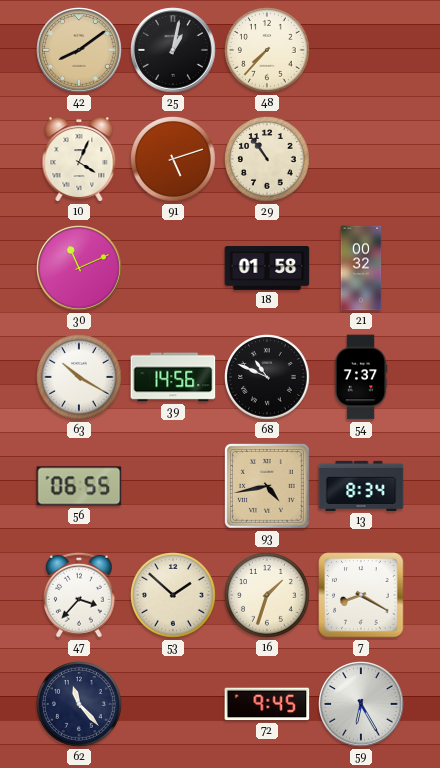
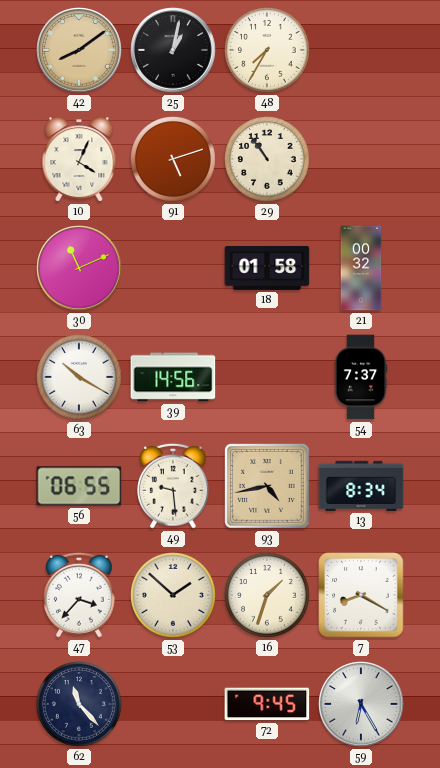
48: 7:37 -> 7:35
68: 10:49 -> none
49: none -> 9:29
